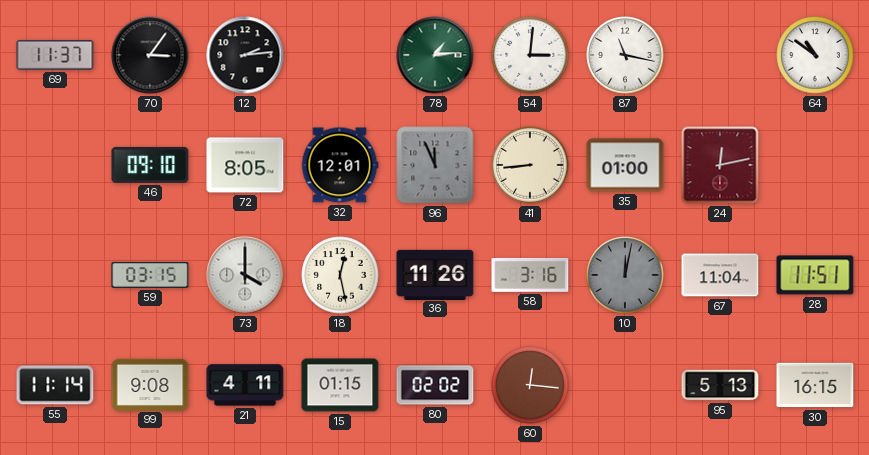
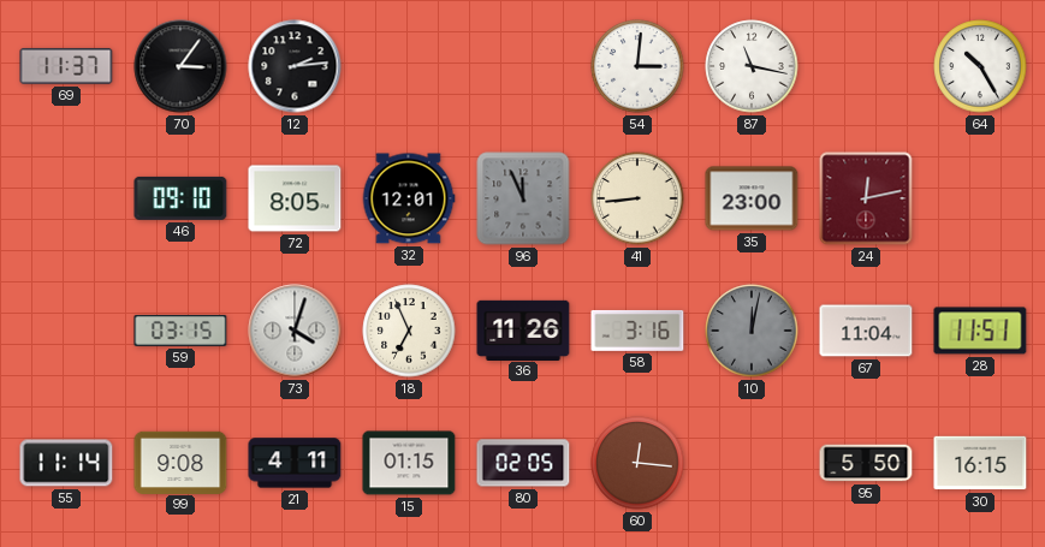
78: 1:14 -> none
64: 10:51 -> 10:25
35: 01:00 -> 23:00
73: 4:00 -> 4:03
18: 12:28 -> 6:56
80: 02:02 -> 02:05
95: 5:13 -> 5:50
